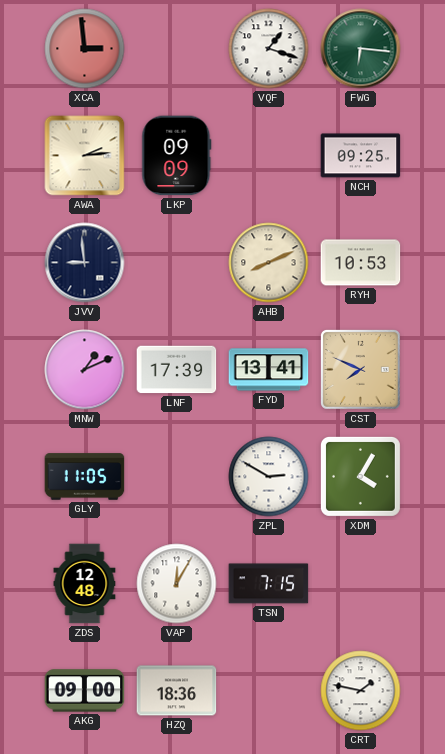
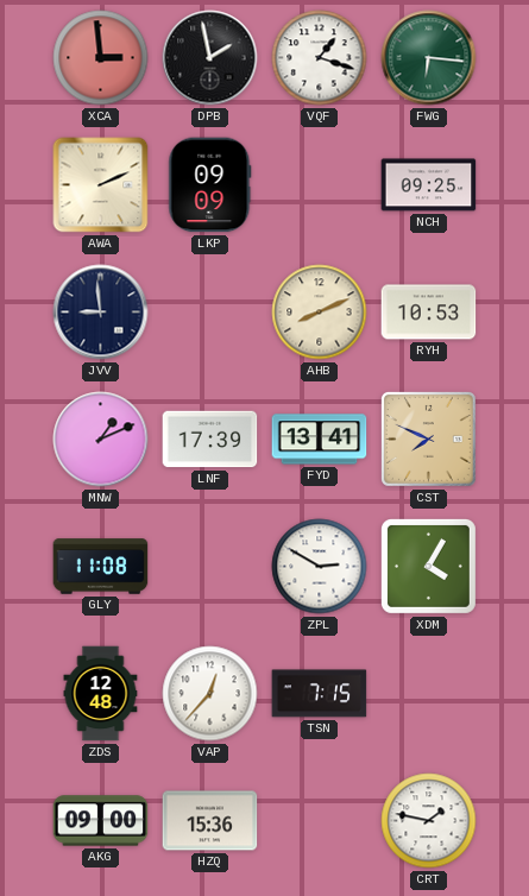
DPB: none -> 1:58
AWA: 2:14 -> 2:11
GLY: 11:05 -> 11:08
VAP: 12:05 -> 12:37
HZQ: 18:36 -> 15:36
